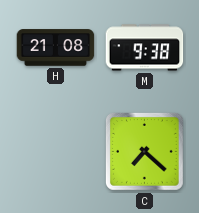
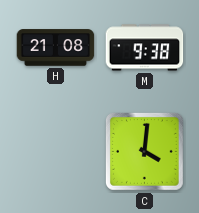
C: 7:22 -> 4:01
